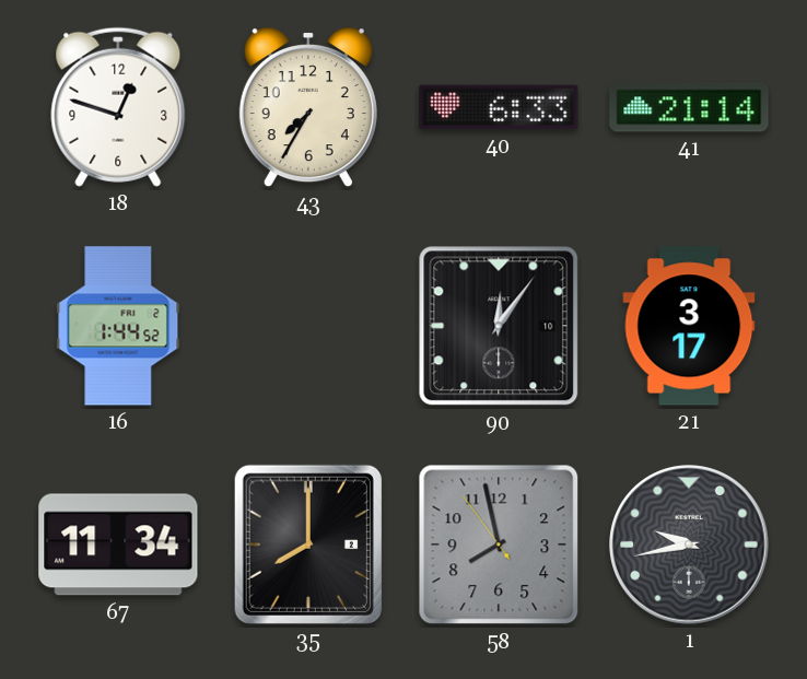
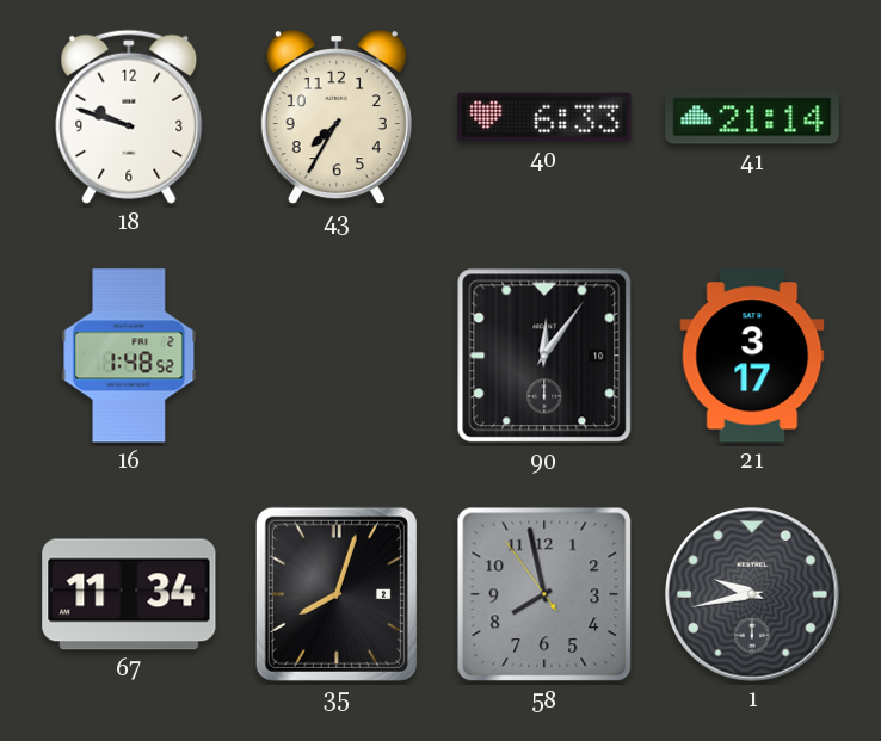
18: 12:48 -> 9:48
16: 1:44 -> 1:48
35: 8:00 -> 8:03
